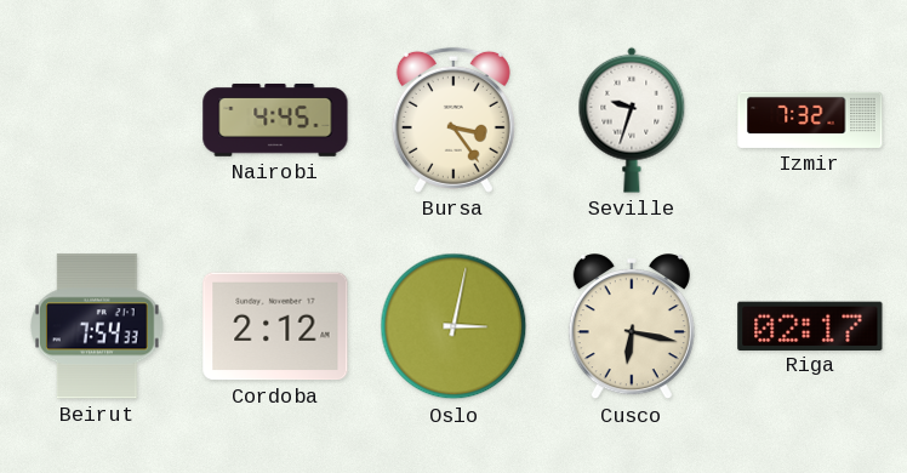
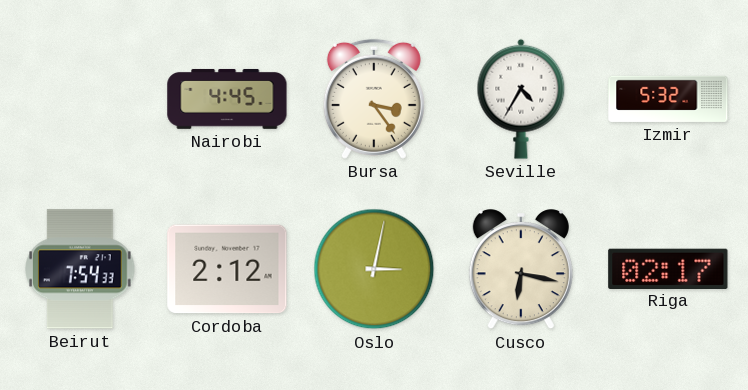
Seville: 9:33 -> 4:35
Izmir: 7:32 -> 5:32
